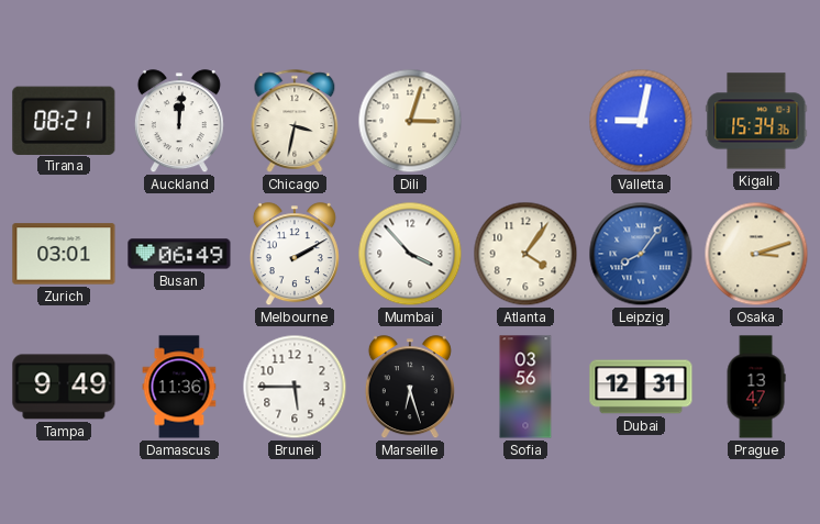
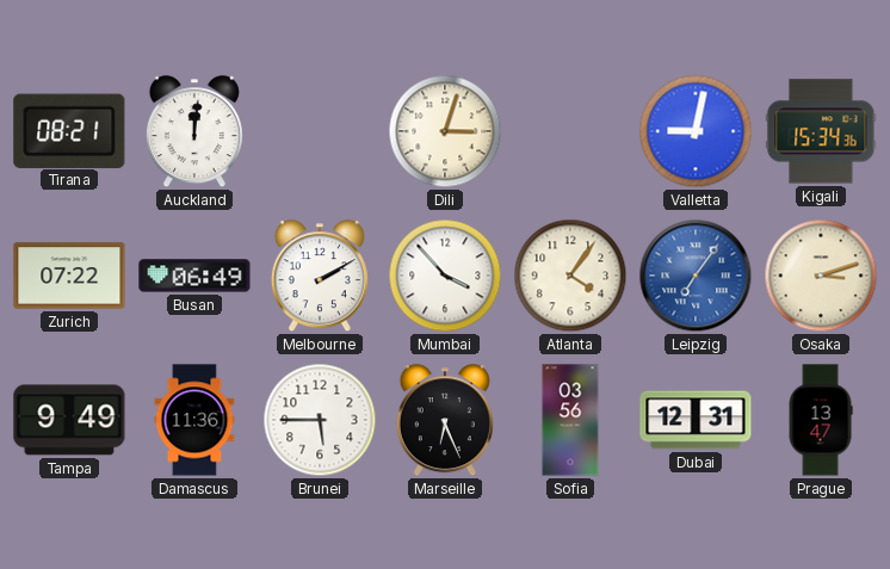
Chicago: 3:32 -> none
Zurich: 03:01 -> 07:22
Leipzig: 8:06 -> 7:06
Marseille: 6:27 -> 6:26
